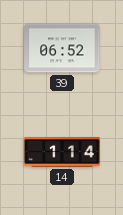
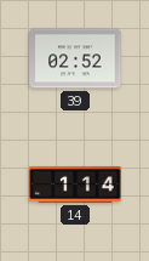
39: 06:52 -> 02:52
